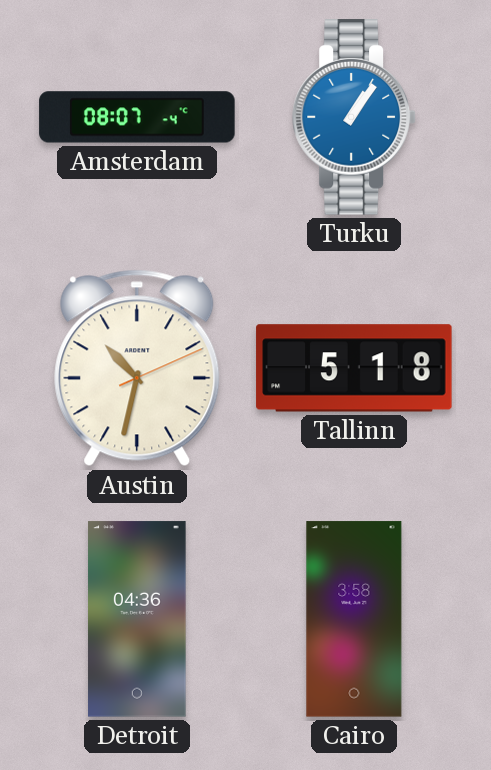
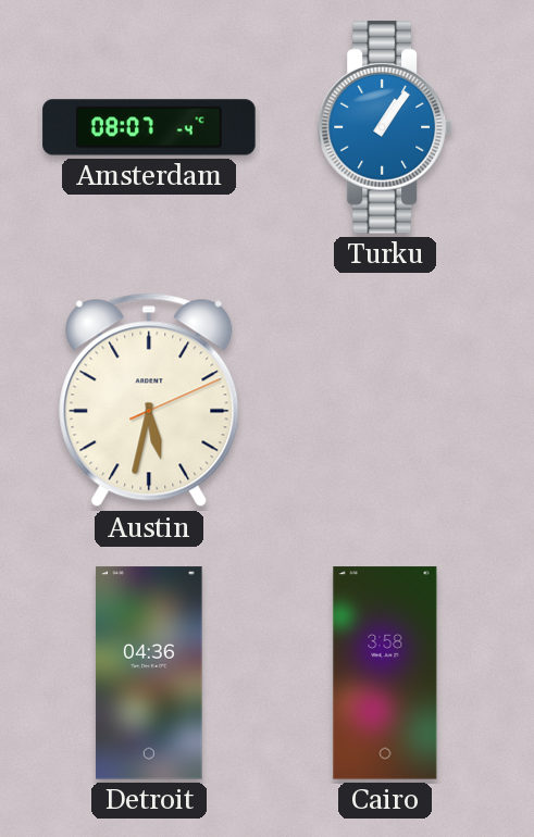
Austin: 10:32 -> 5:32
Tallinn: 5:18 -> none
